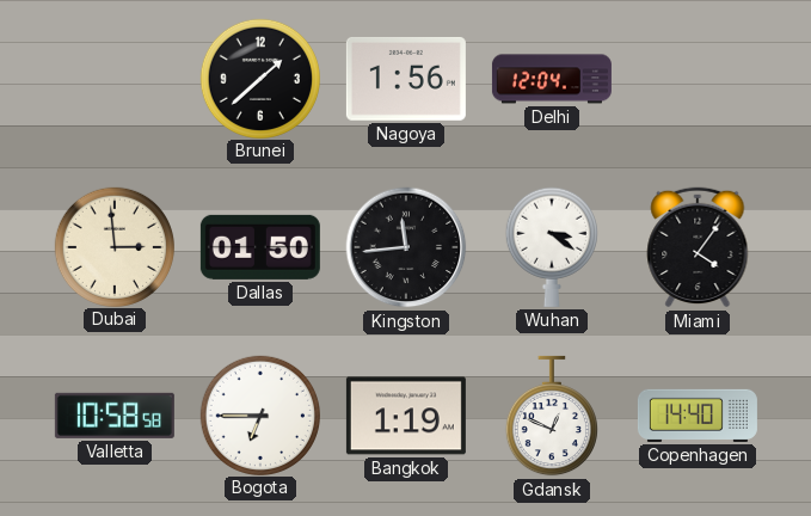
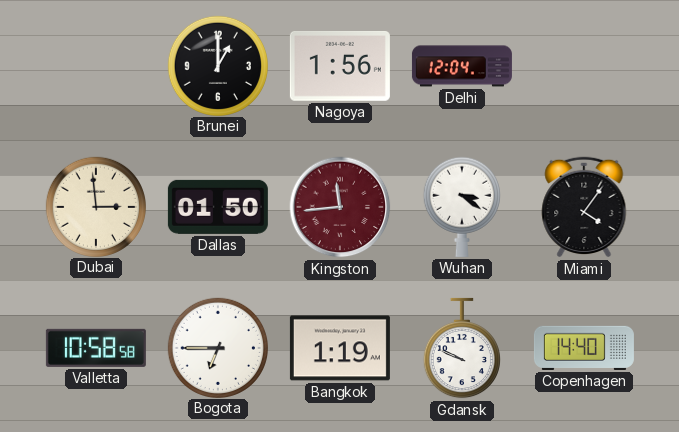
Brunei: 1:38 -> 1:00
Kingston dial: black -> burgundy
Gdansk: 12:49 -> 9:49
